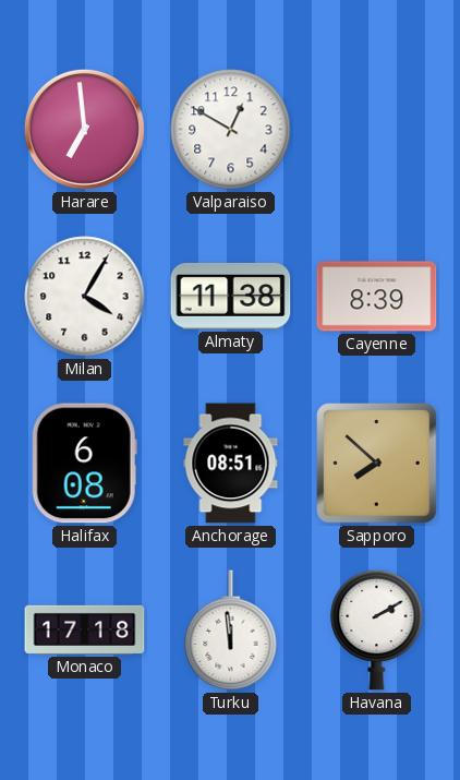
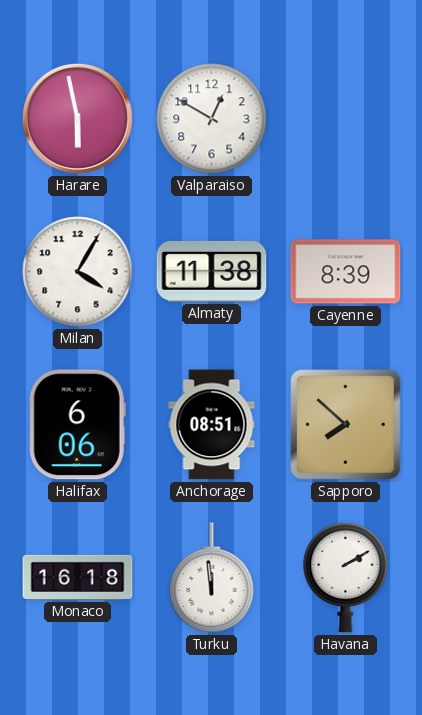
Harare: 6:59 -> 5:58
Halifax: 6:08 -> 6:06
Monaco: 17:18 -> 16:18
